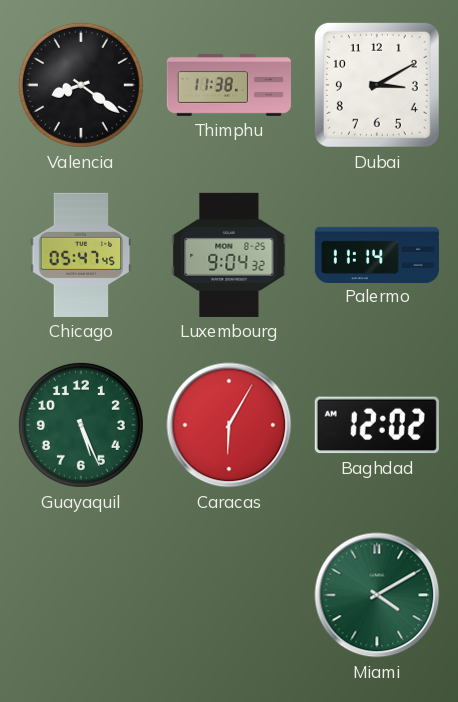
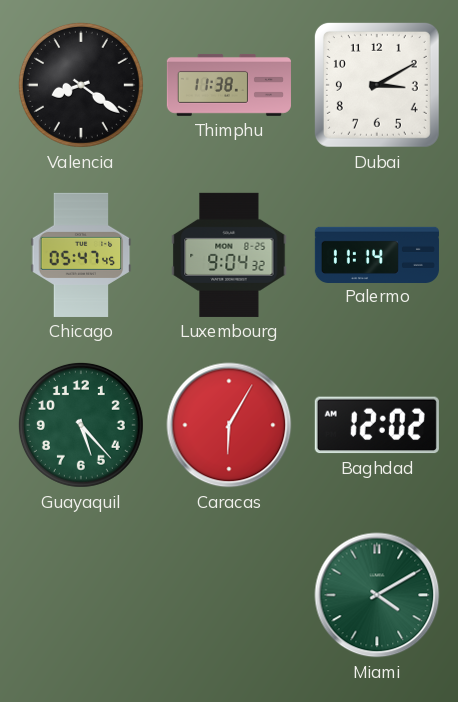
Guayaquil: 5:26 -> 5:23
